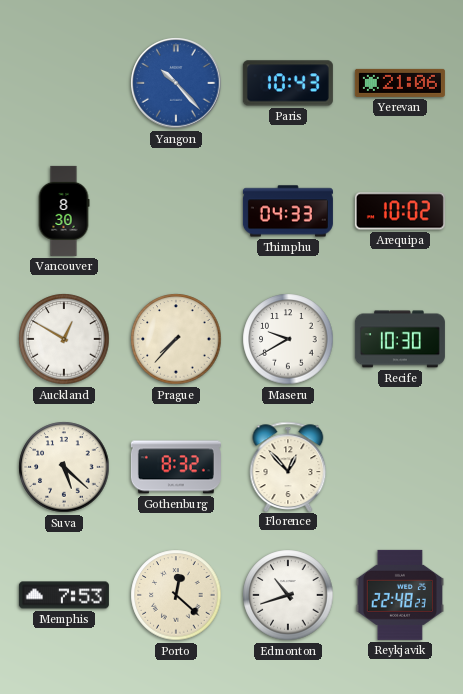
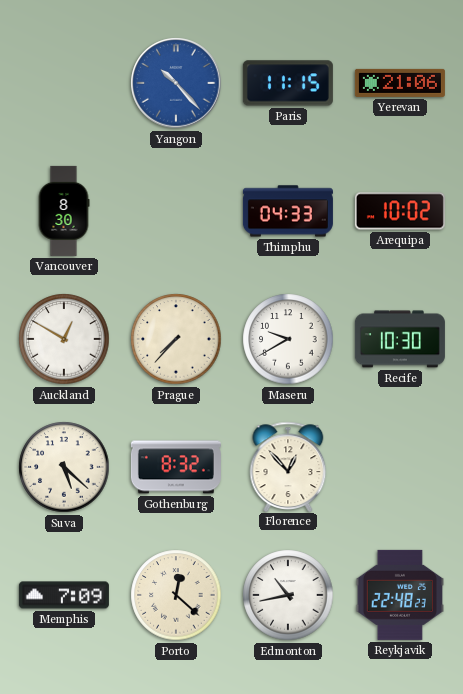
Paris: 10:43 -> 11:15
Memphis: 7:53 -> 7:09
Edmonton: 10:42 -> 10:43
